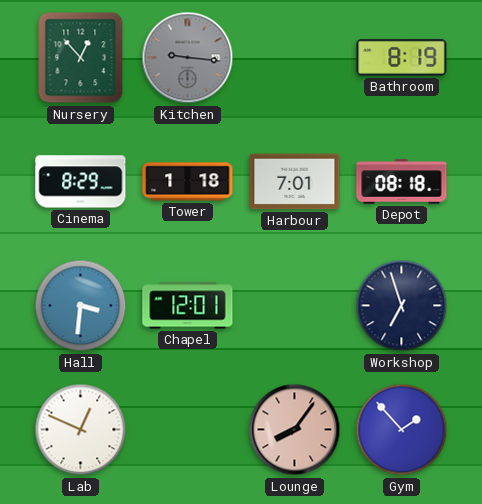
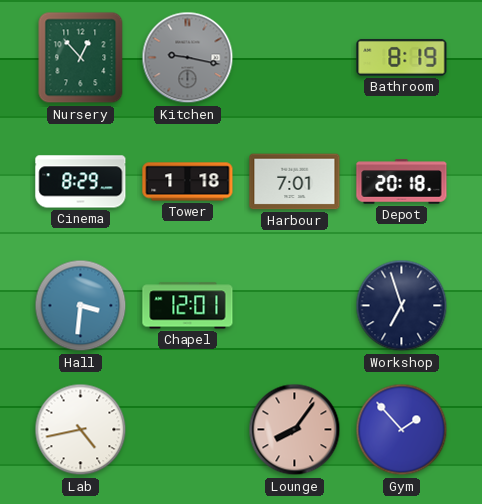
Kitchen: 9:16 -> 9:17
Depot: 08:18 -> 20:18
Lab: 12:49 -> 4:43
